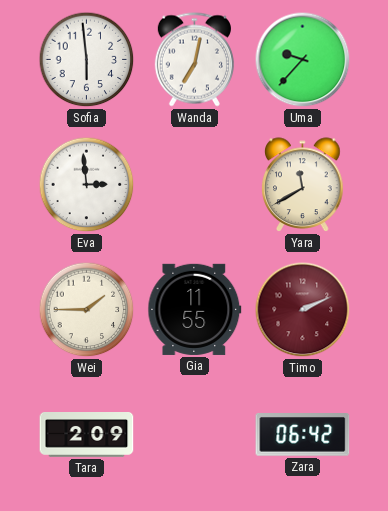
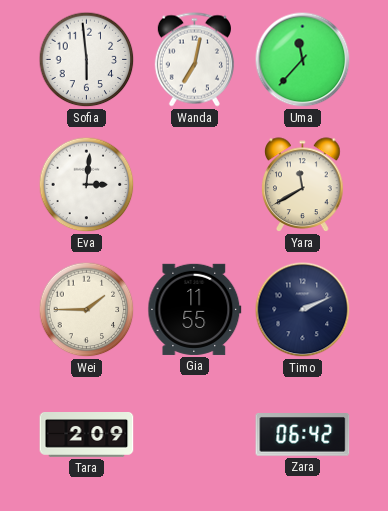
Uma: 9:37 -> 11:37
Eva: 2:59 -> 3:01
Timo dial: burgundy -> navy
